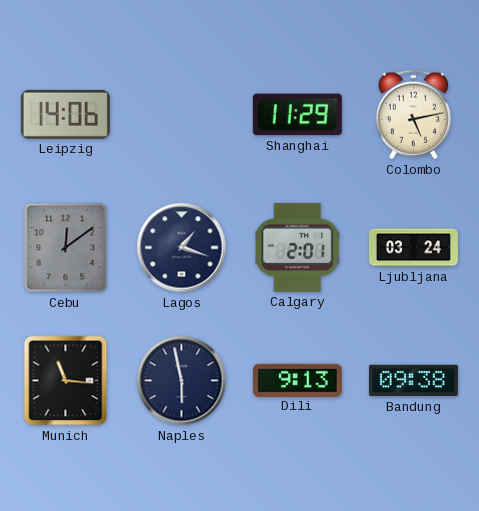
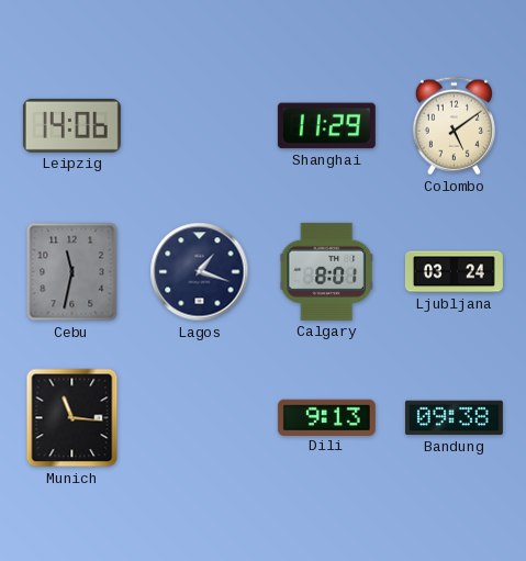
Colombo: 5:13 -> 5:09
Cebu: 12:09 -> 11:32
Calgary: 2:01 -> 8:01
Naples: 5:58 -> none
